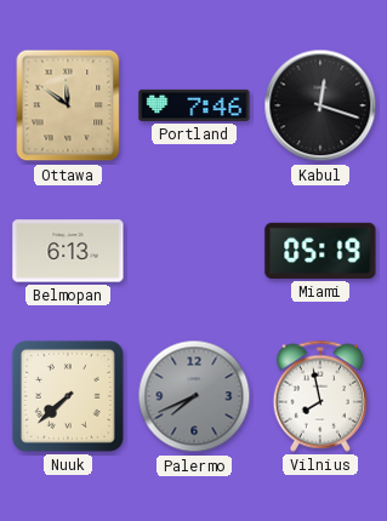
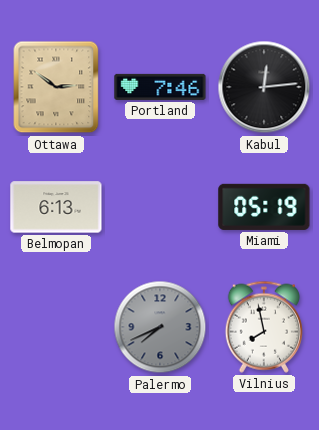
Ottawa: 11:51 -> 2:51
Kabul: 12:18 -> 12:14
Nuuk: 7:38 -> none
